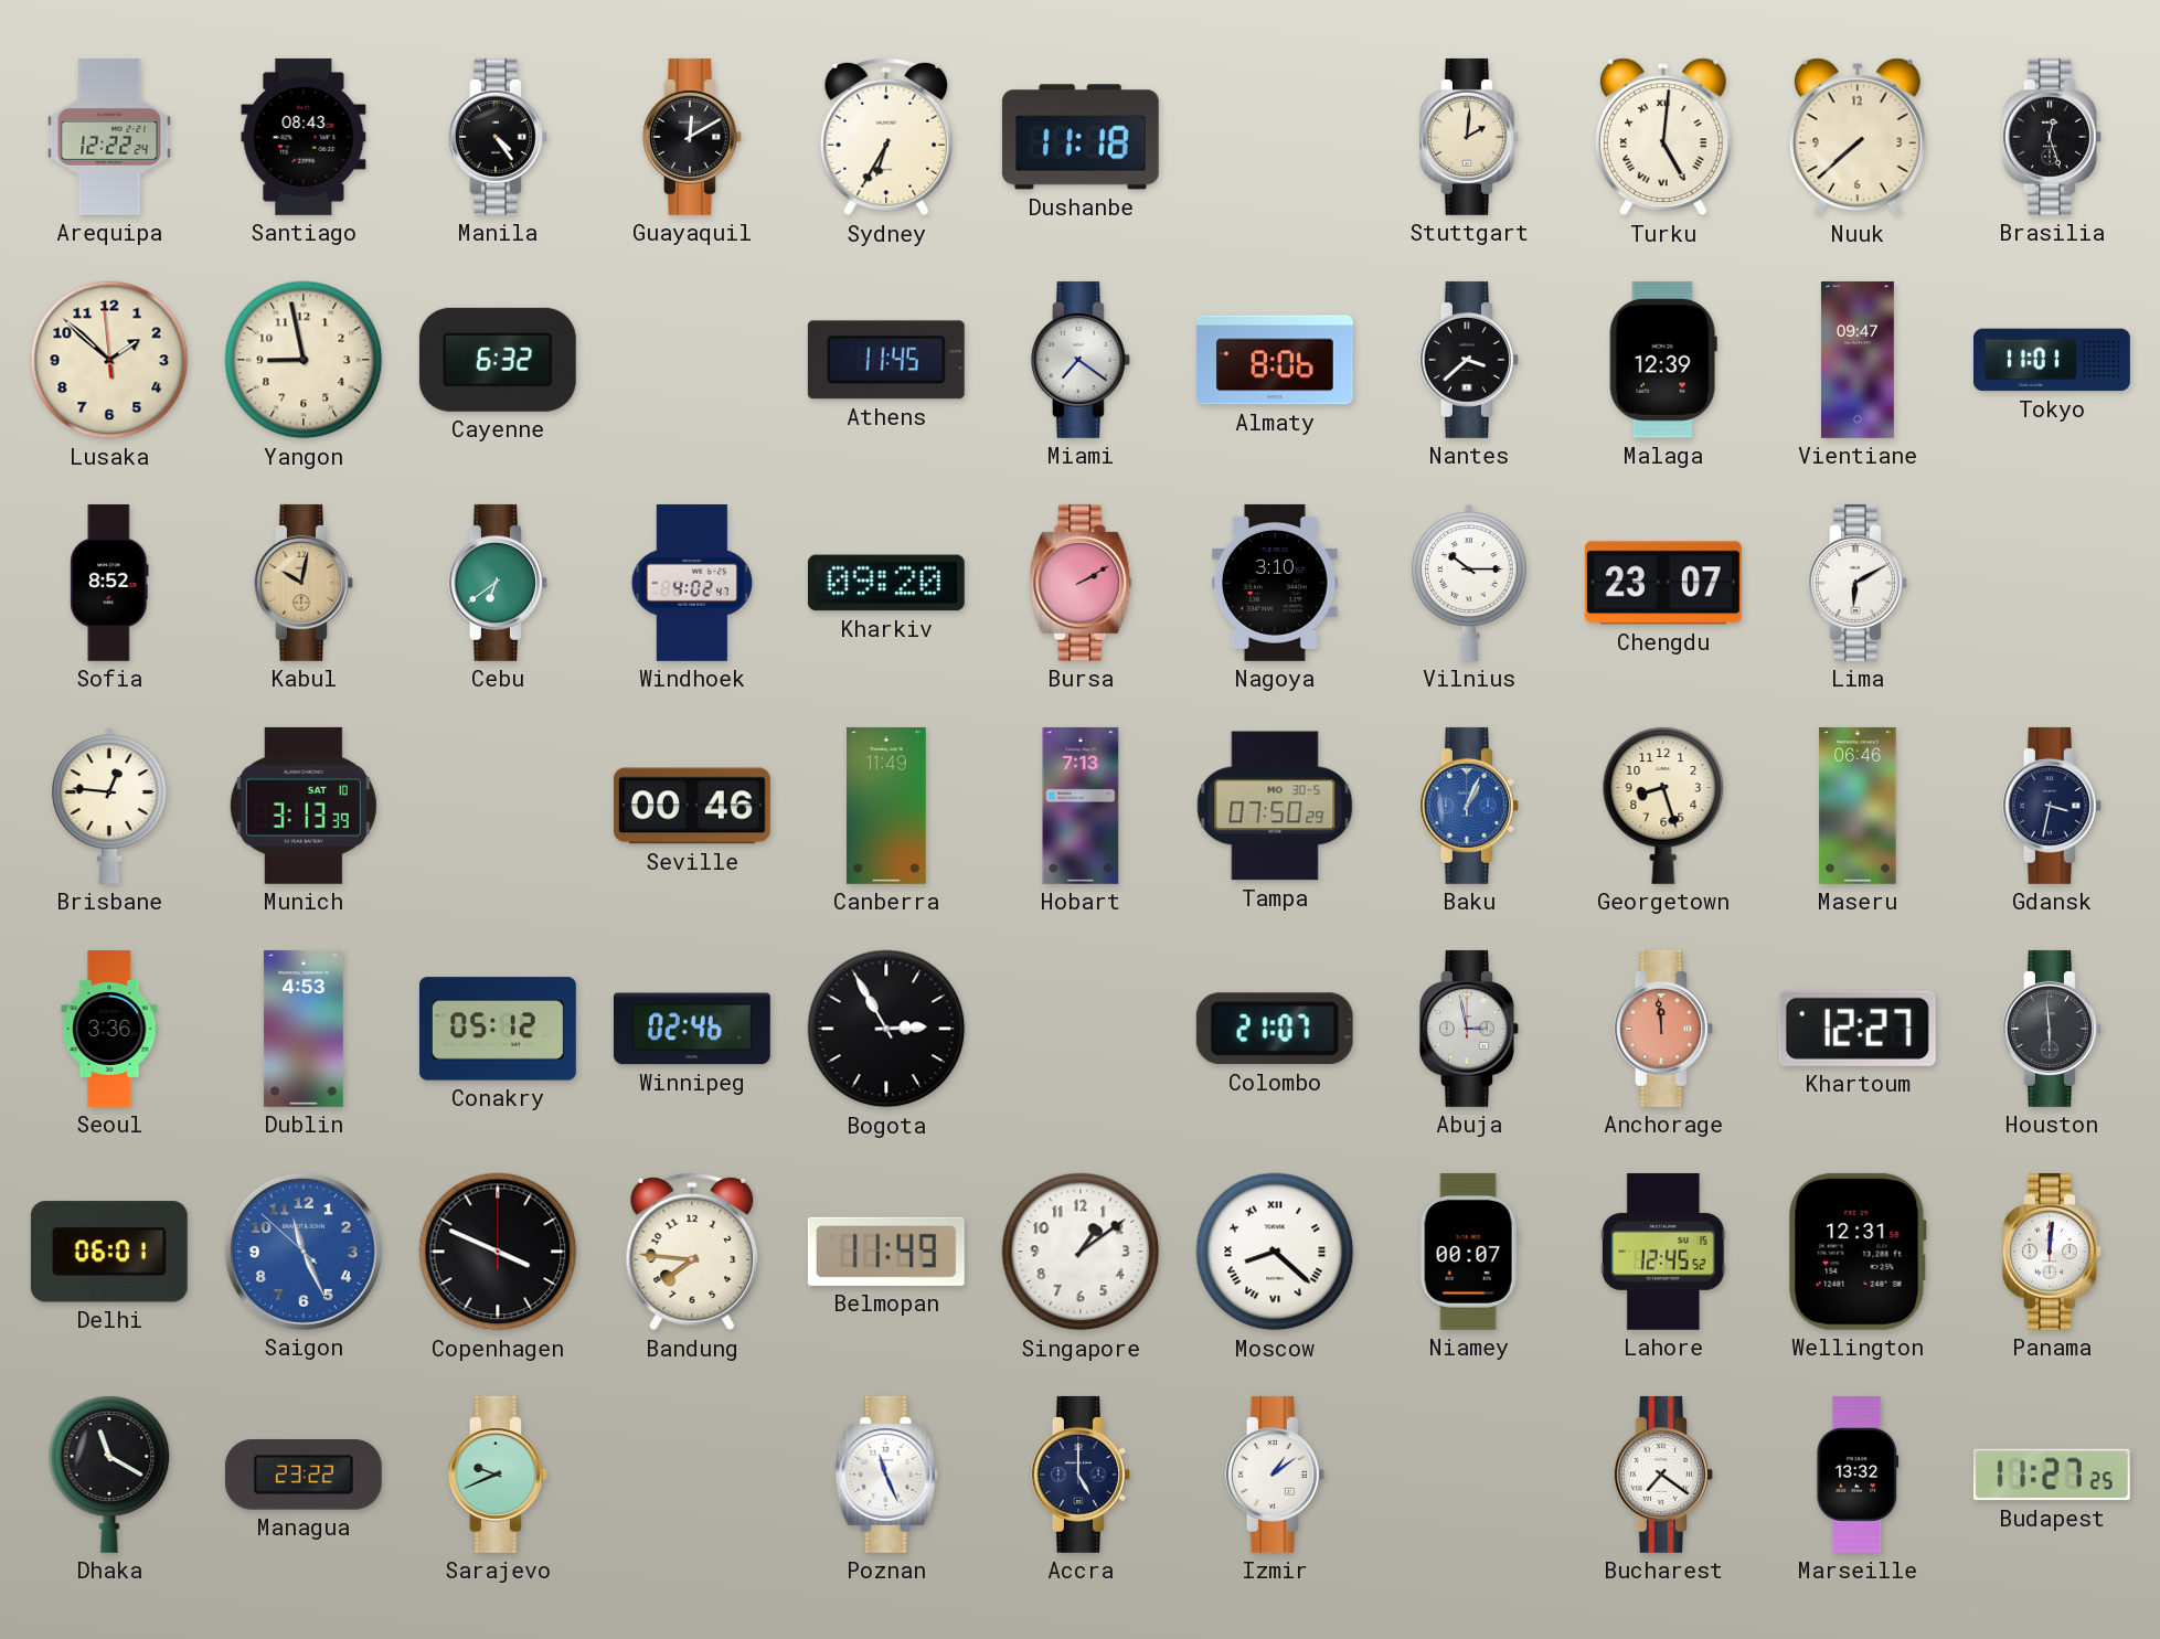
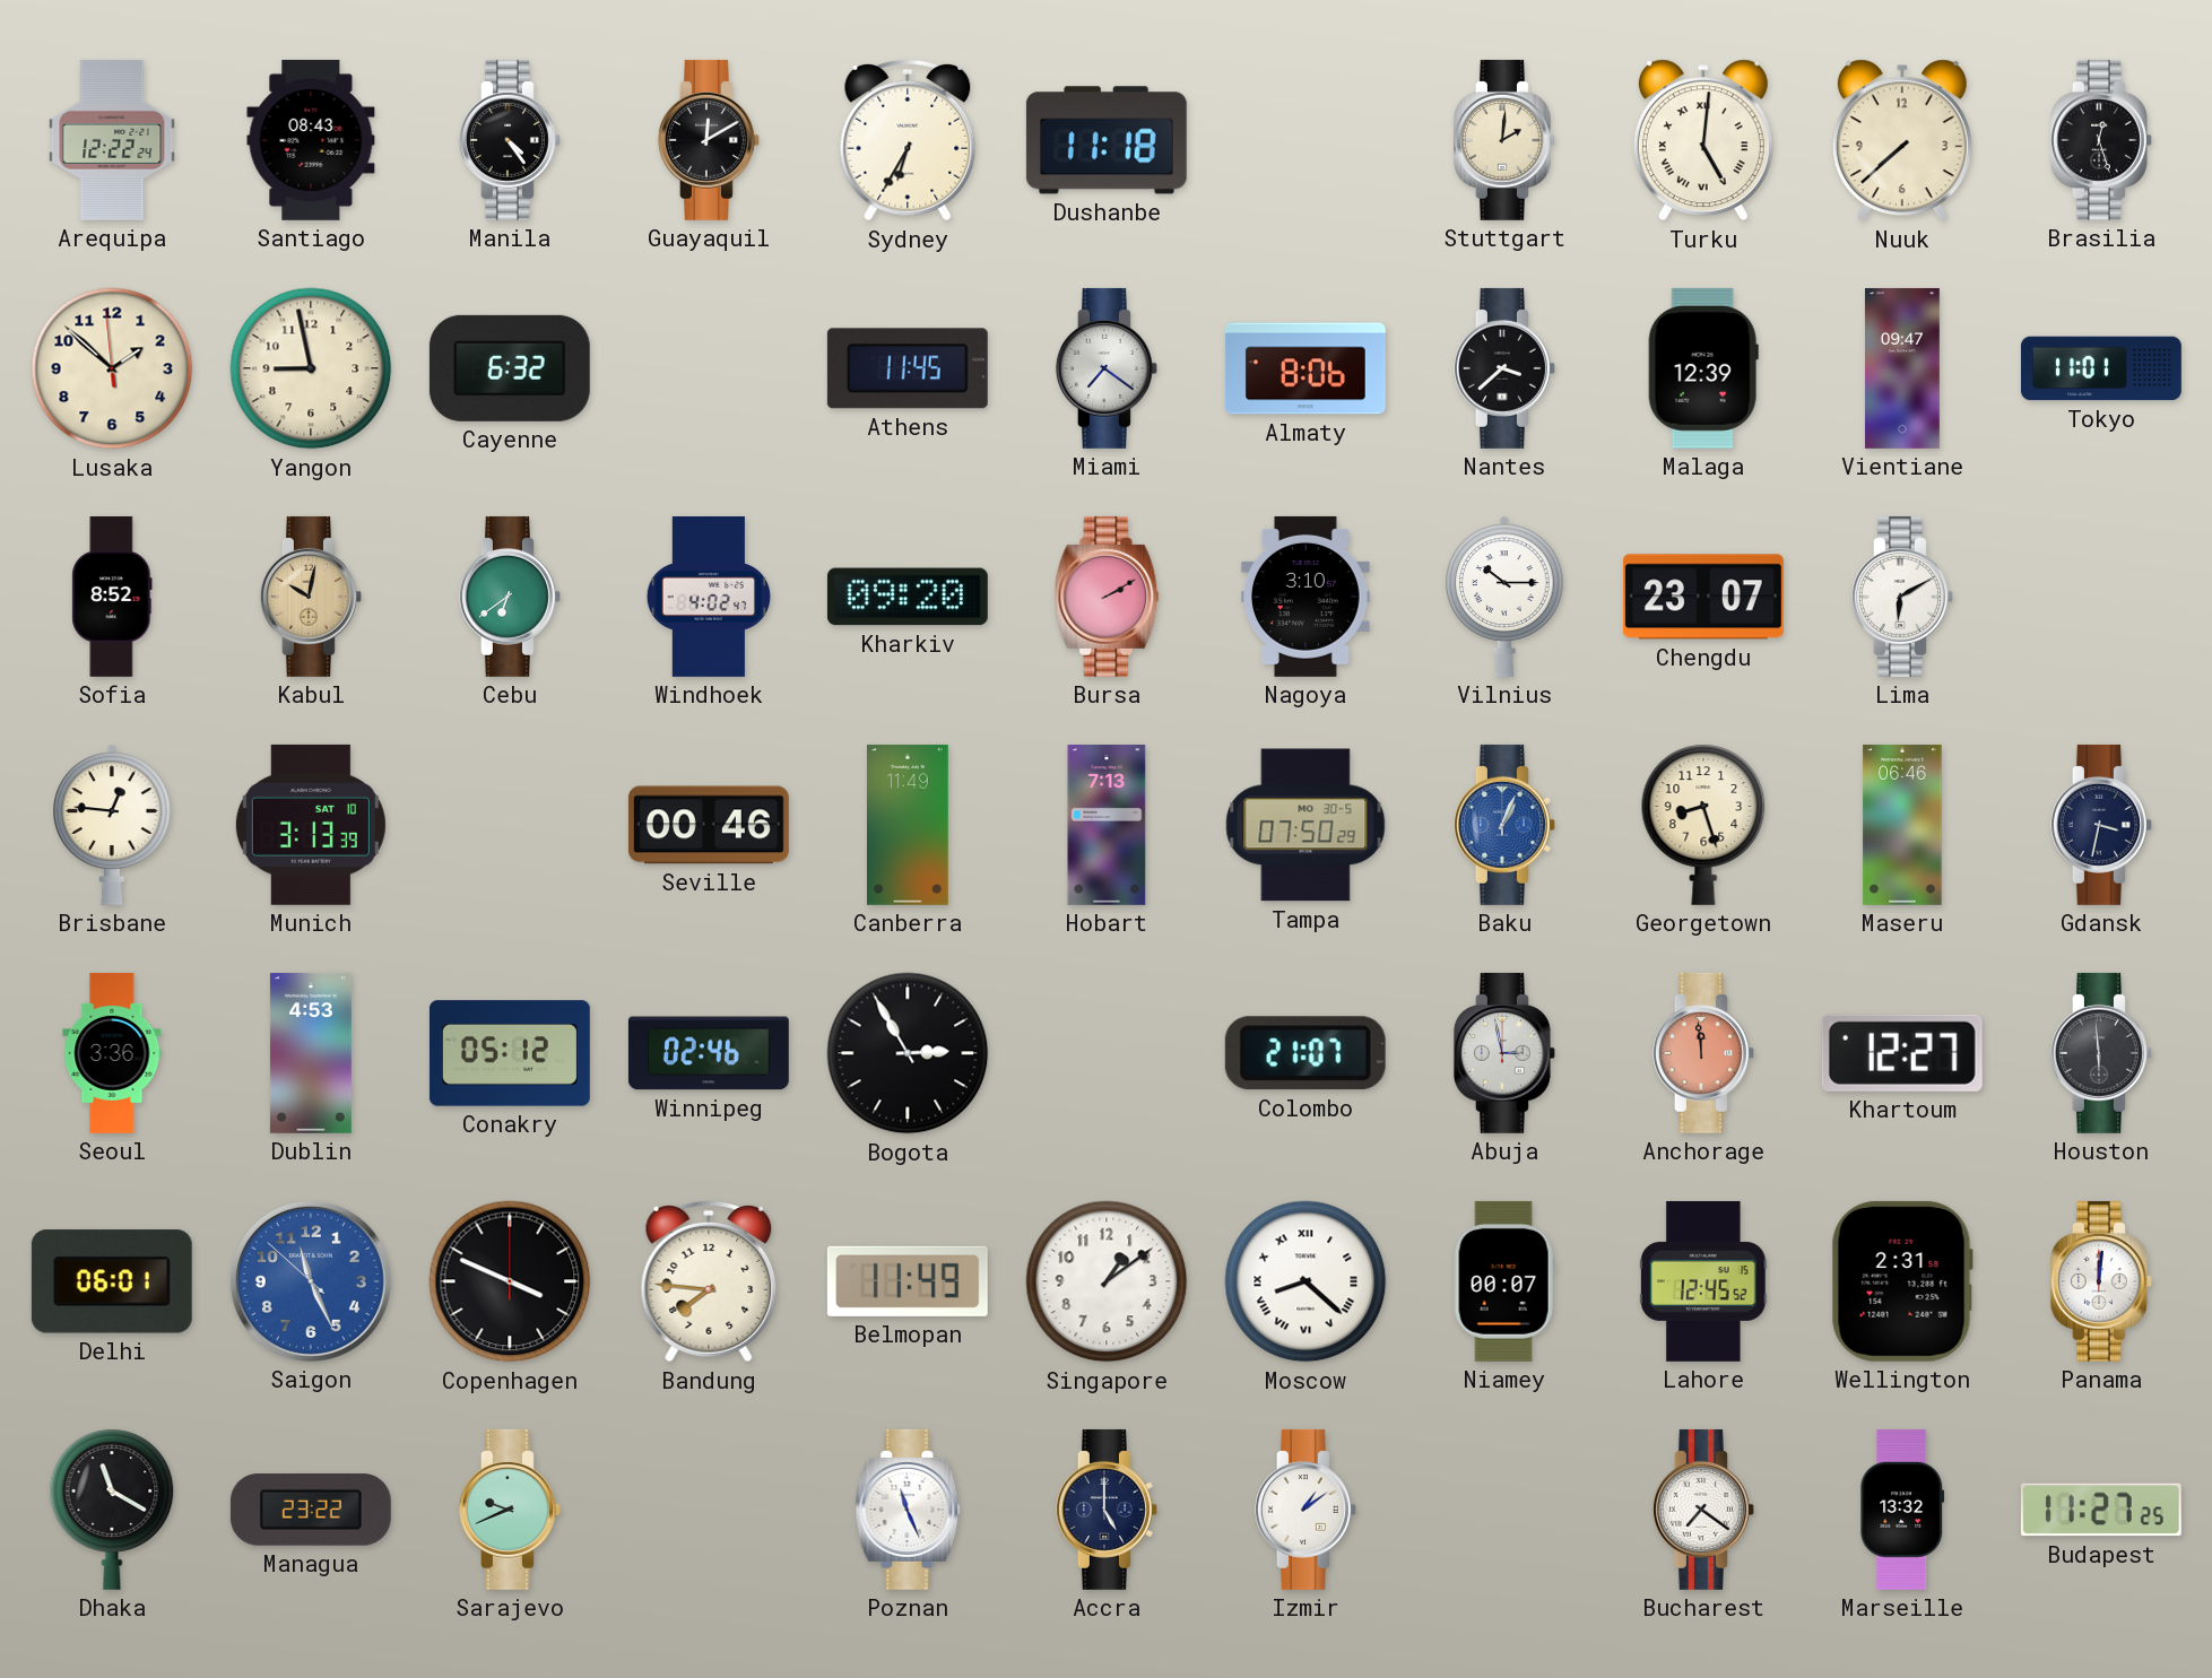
Wellington: 12:31 -> 2:31
